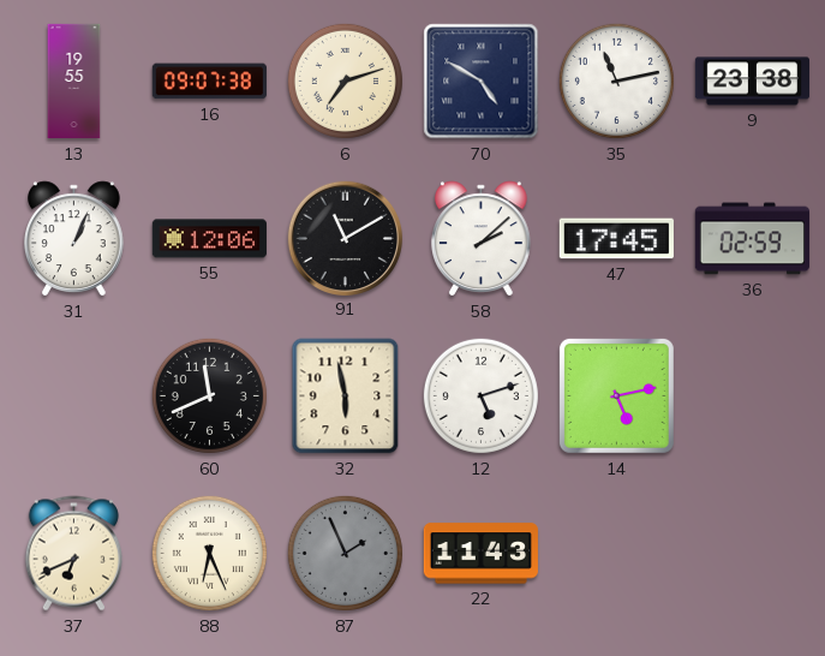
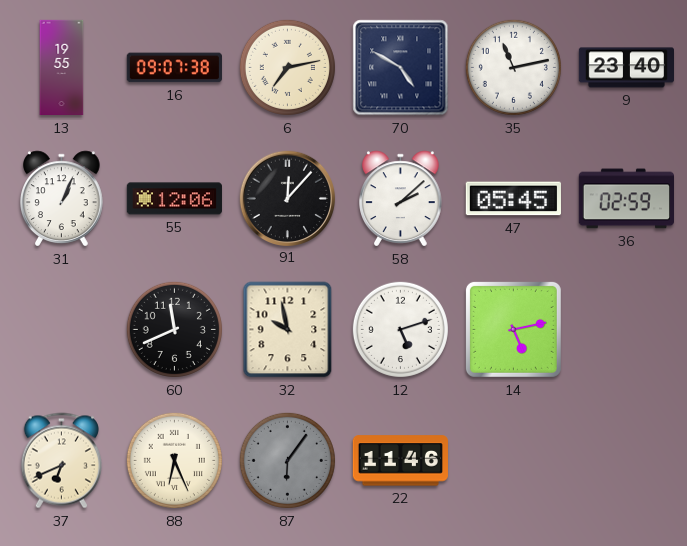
6: 7:12 -> 7:13
9: 23:38 -> 23:40
91: 11:10 -> 12:07
47: 17:45 -> 05:45
32: 5:58 -> 9:58
87: 1:56 -> 6:06
22: 11:43 -> 11:46
